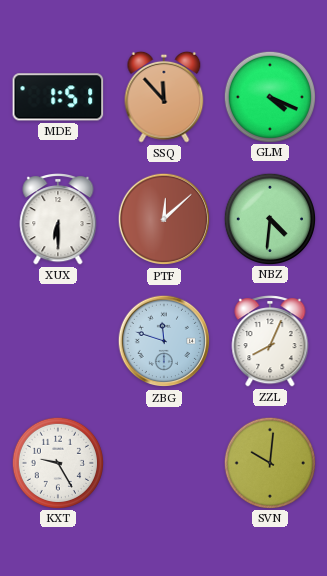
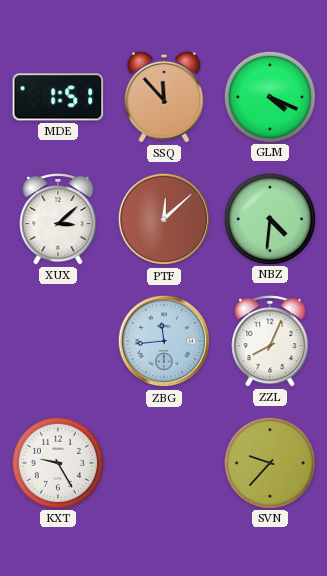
XUX: 6:30 -> 3:08
ZBG: 11:48 -> 11:44
SVN: 10:01 -> 9:37
